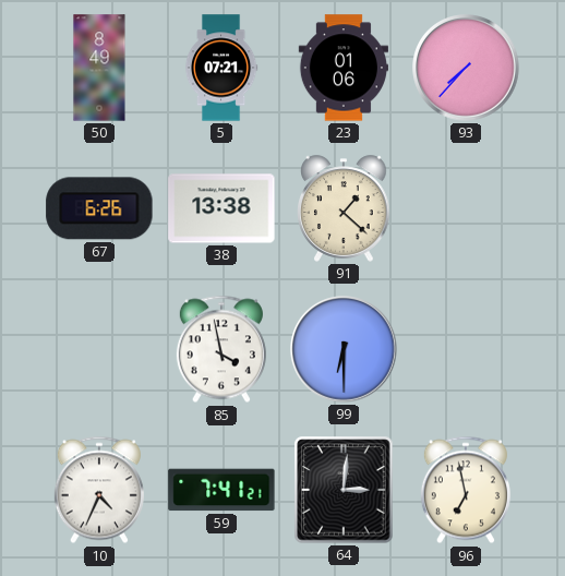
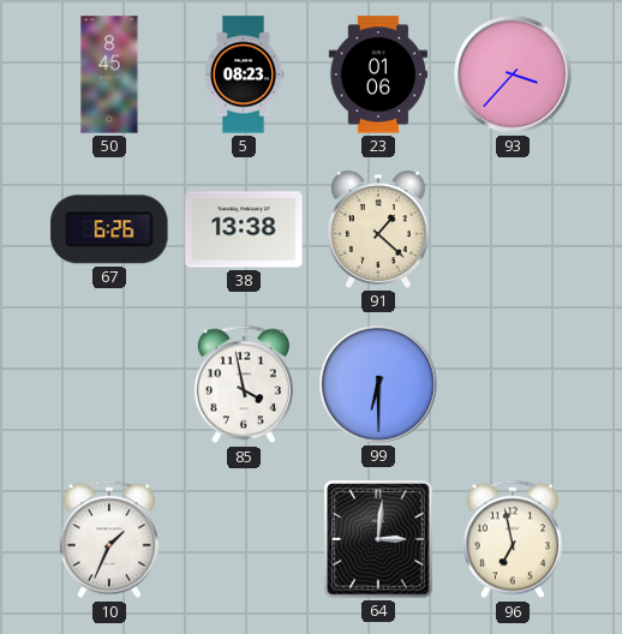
50: 8:49 -> 8:45
5: 07:21 -> 08:23
93: 7:37 -> 3:37
10: 4:34 -> 1:34
59: 7:41 -> none
